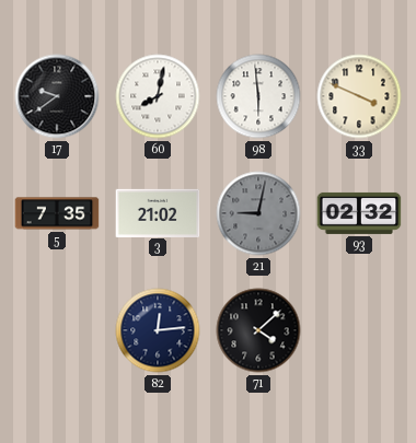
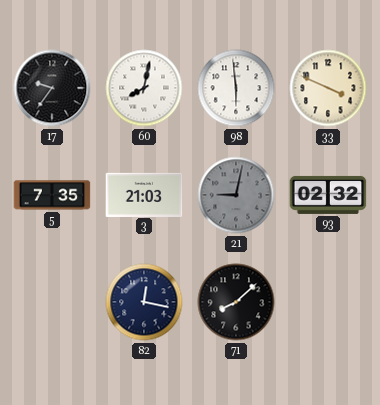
17: 9:39 -> 9:36
3: 21:02 -> 21:03
82: 12:14 -> 12:17
71: 4:08 -> 8:08
